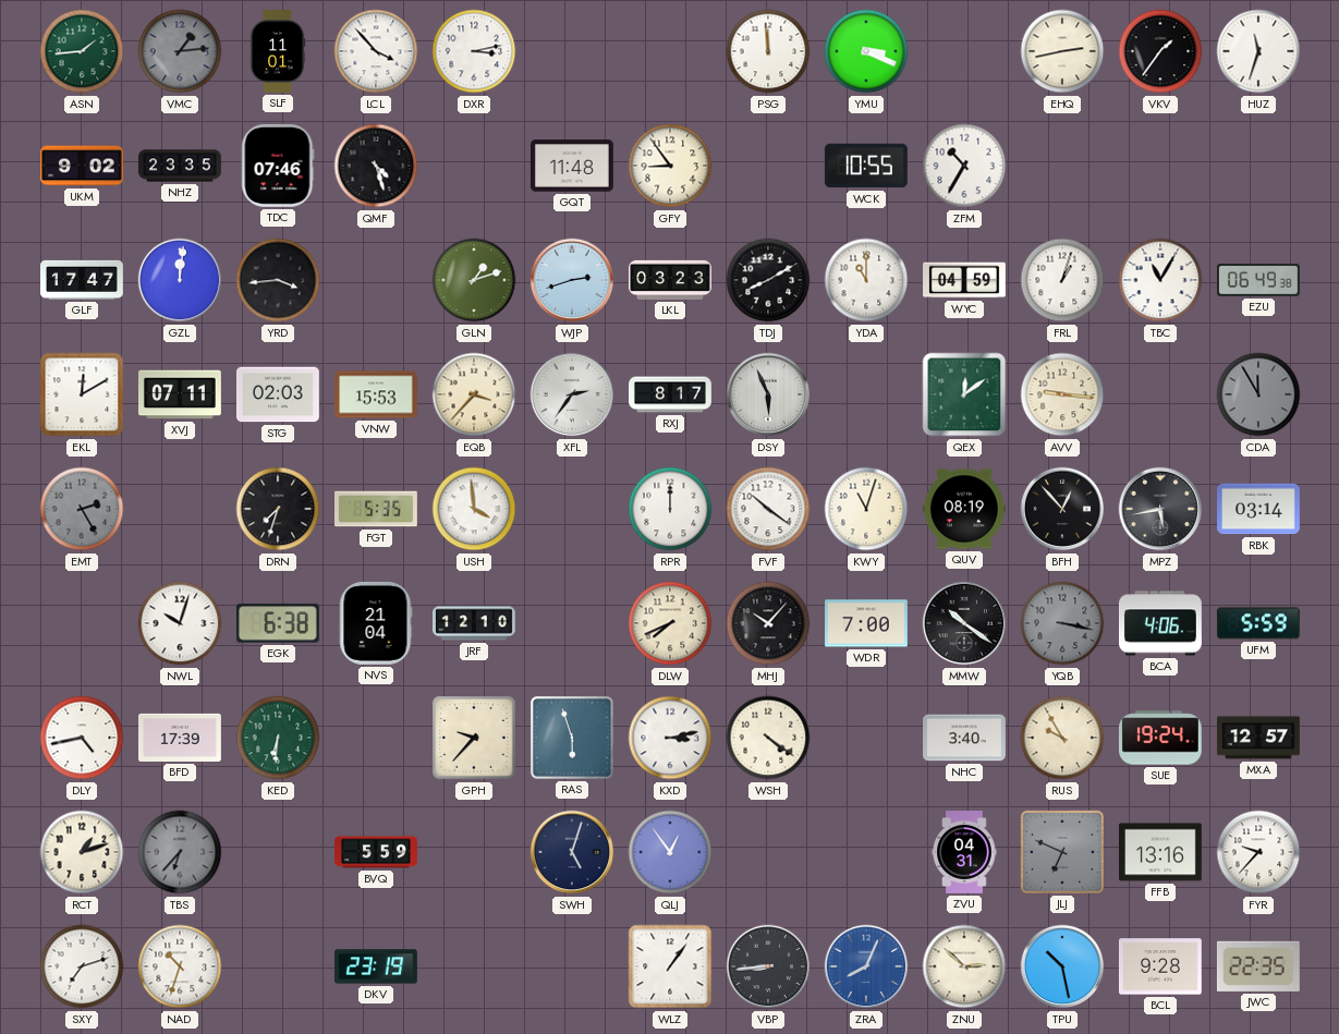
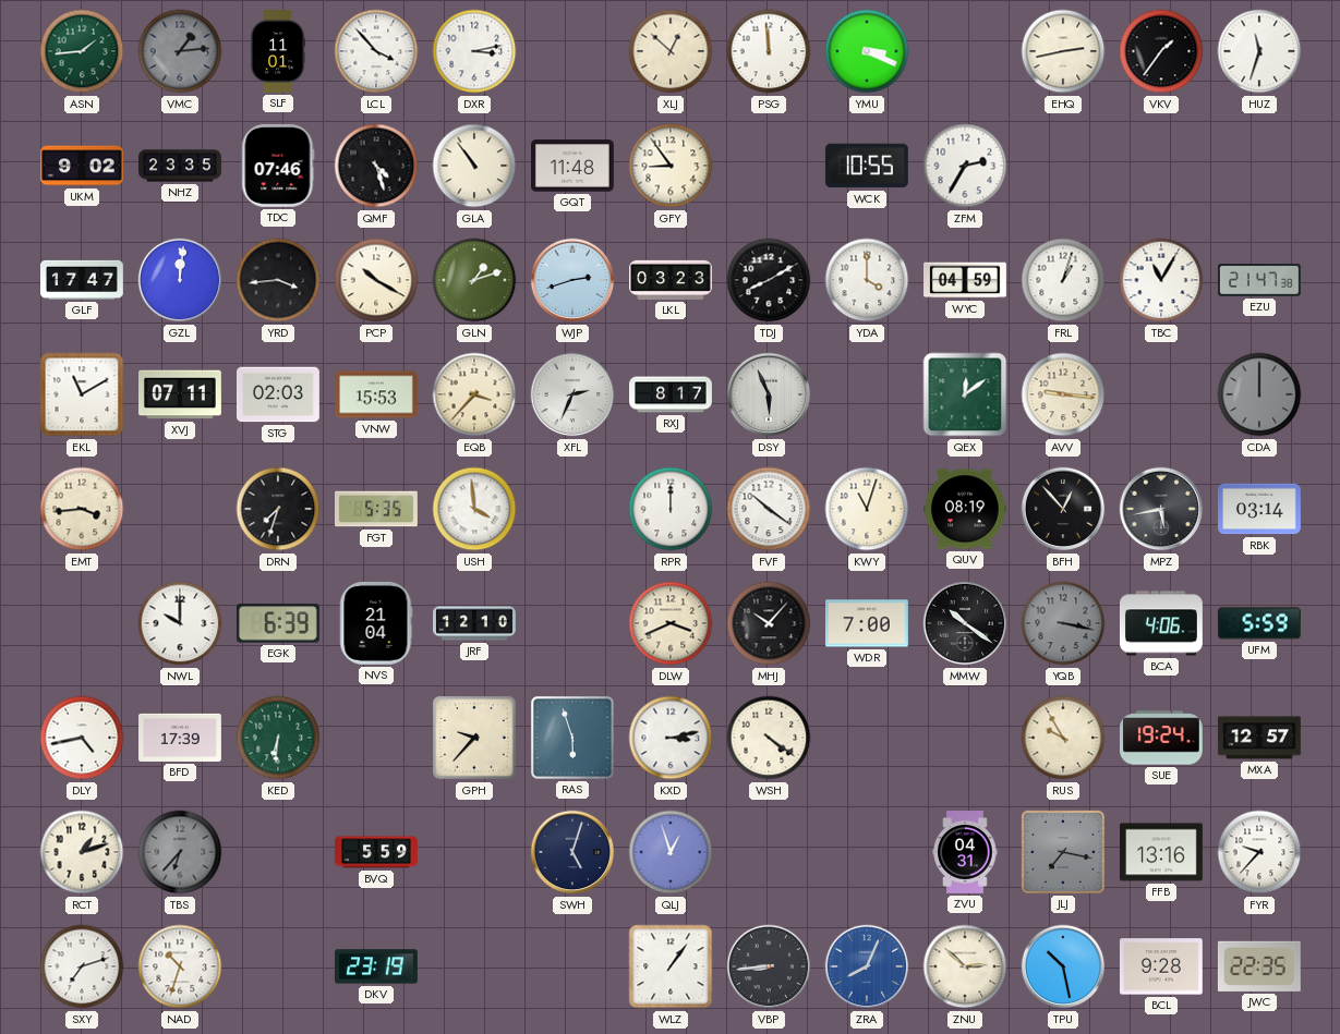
XLJ: none -> 12:52
GLA: none -> 10:54
ZFM: 10:35 -> 2:35
PCP: none -> 10:20
YDA: 11:00 -> 4:00
EZU: 06:49 -> 21:47
EKL: 12:10 -> 11:10
XFL: 2:36 -> 2:34
CDA: 11:55 -> 12:00
EMT: 2:25 -> 3:44
EMT dial: grey -> cream
NWL: 10:03 -> 10:00
EGK: 6:38 -> 6:39
DLW: 7:41 -> 3:41
NHC: 3:40 -> none
QLJ: 12:54 -> 12:57
JLJ: 6:49 -> 7:17
